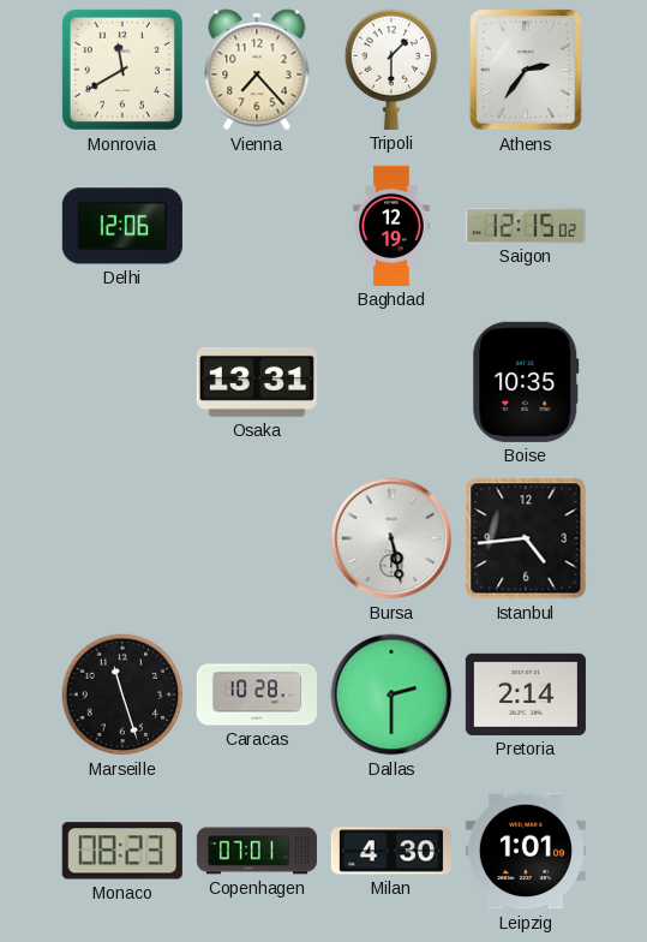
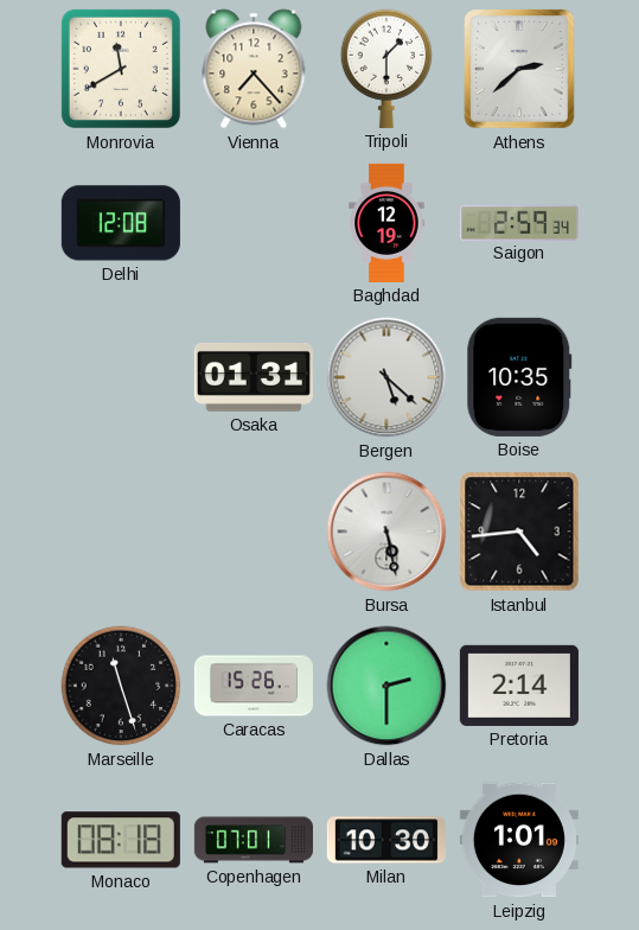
Athens: 2:36 -> 2:38
Delhi: 12:06 -> 12:08
Saigon: 12:15 -> 2:59
Osaka: 13:31 -> 01:31
Bergen: none -> 5:22
Caracas: 10:28 -> 15:26
Monaco: 08:23 -> 08:18
Milan: 4:30 -> 10:30
